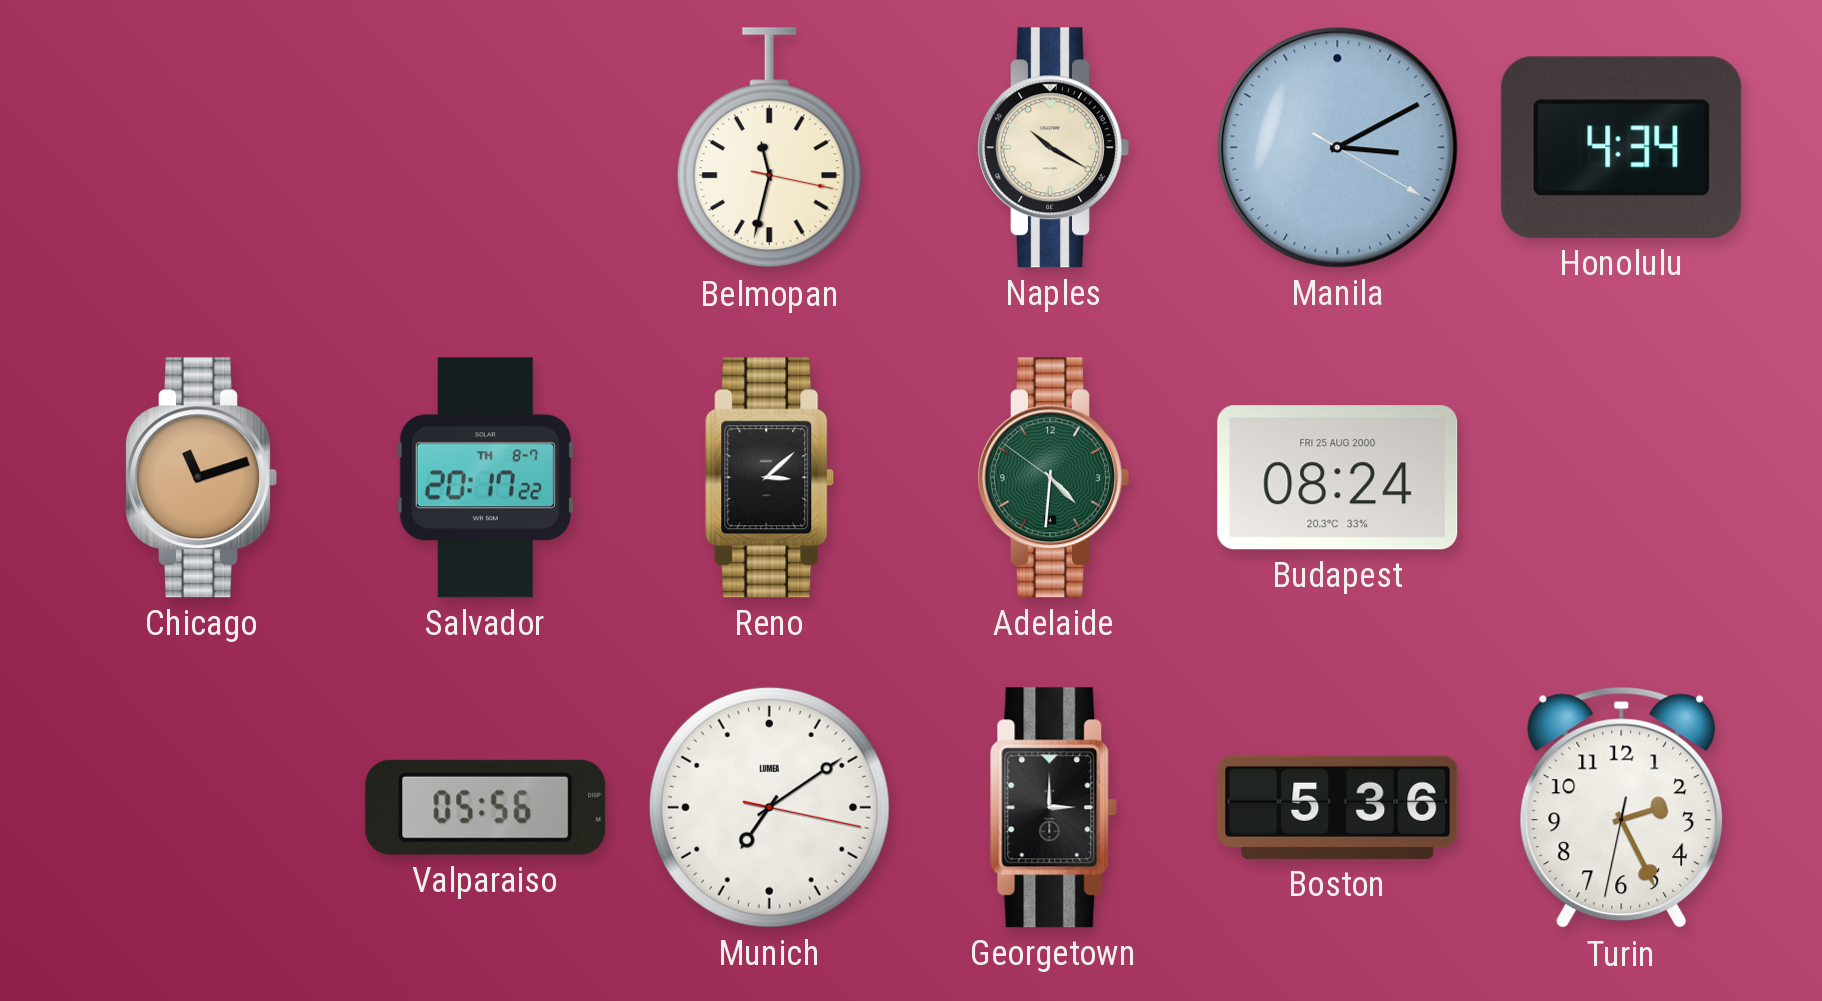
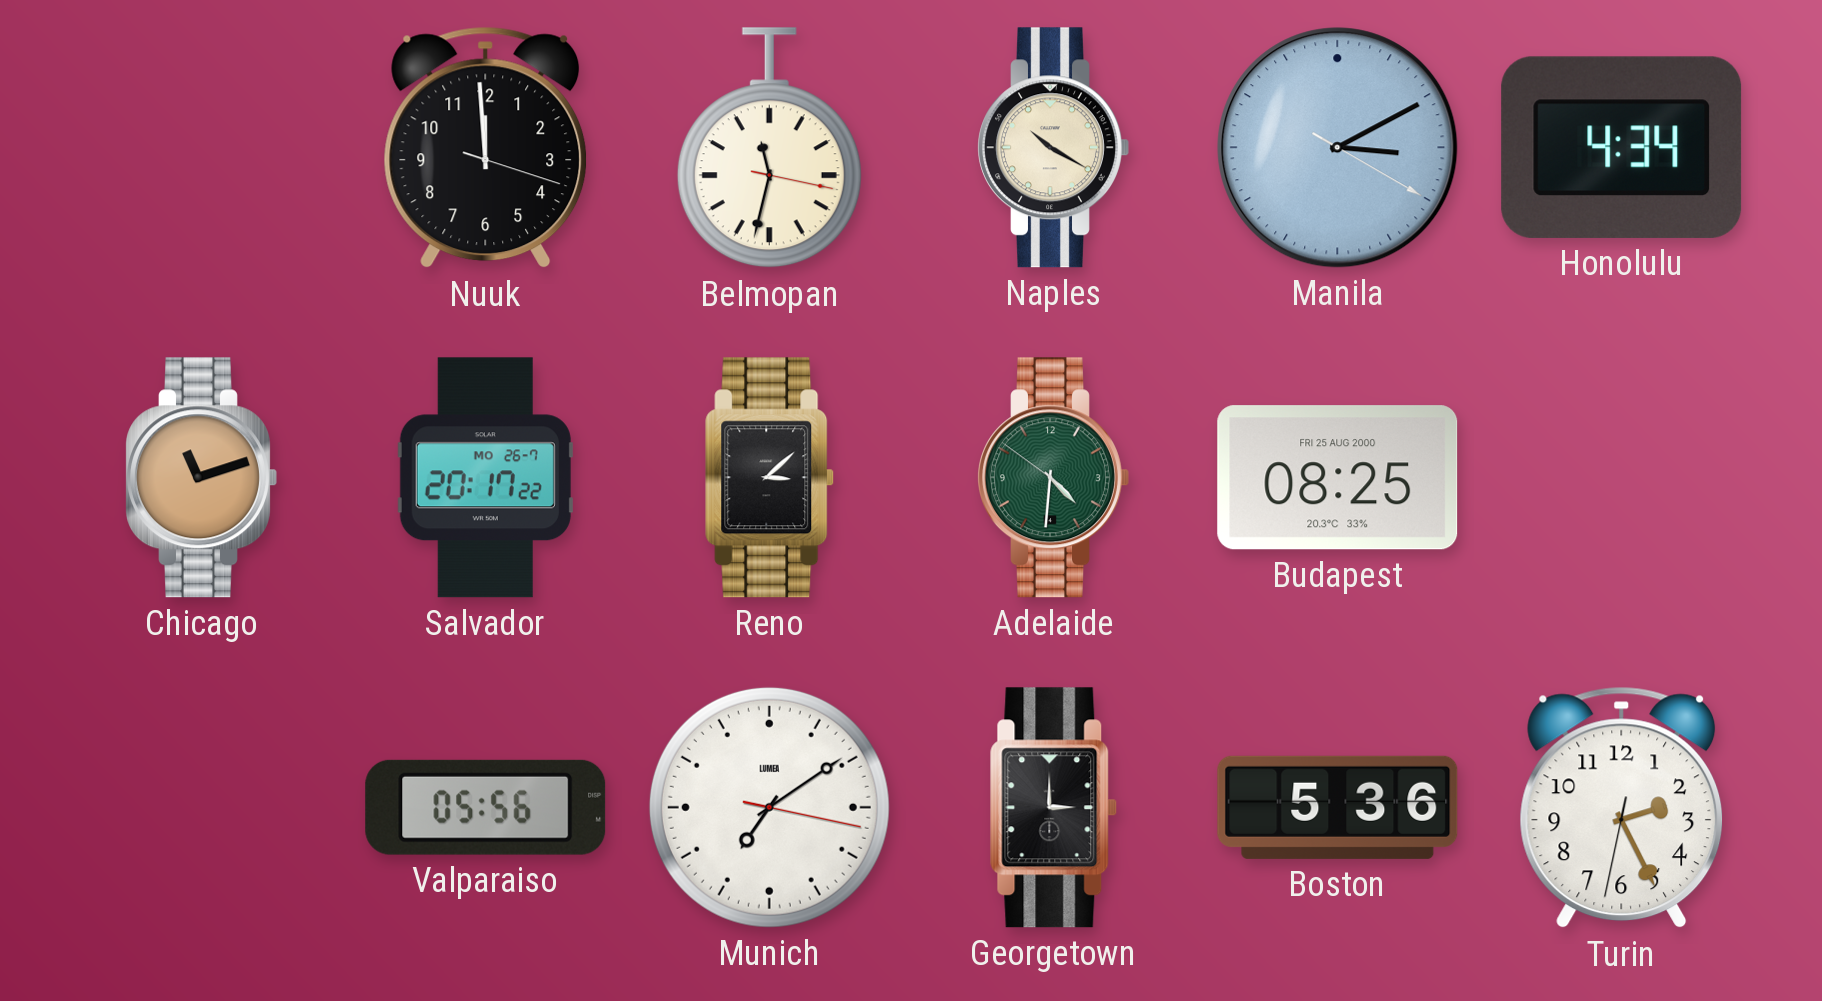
Nuuk: none -> 11:59
Salvador date: TH 8-7 -> MO 26-7
Budapest: 08:24 -> 08:25
